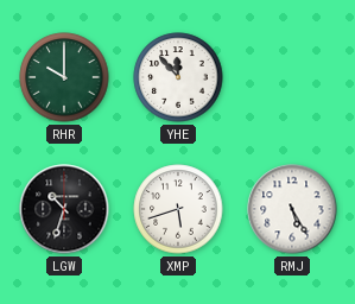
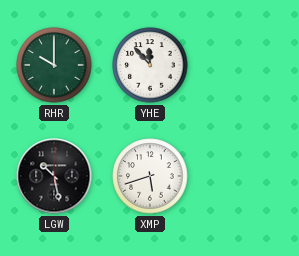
LGW: 10:33 -> 10:28
RMJ: 5:25 -> none
